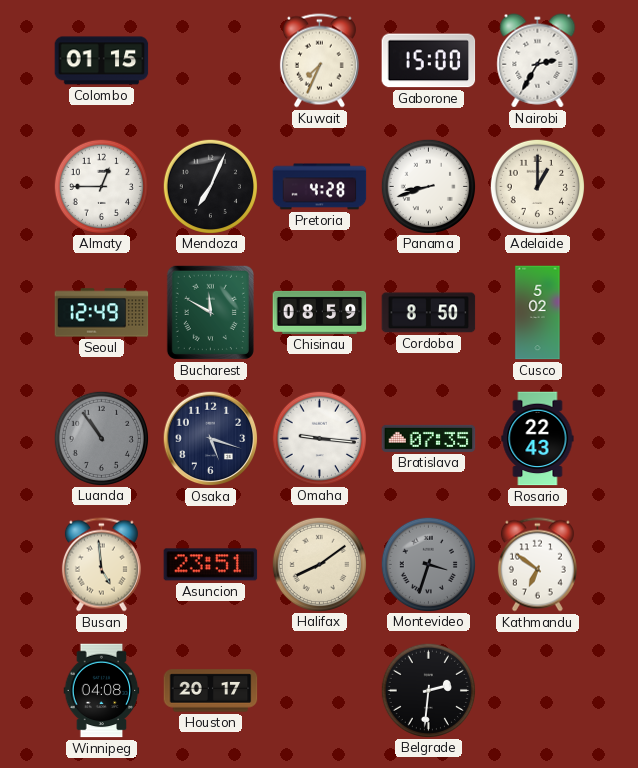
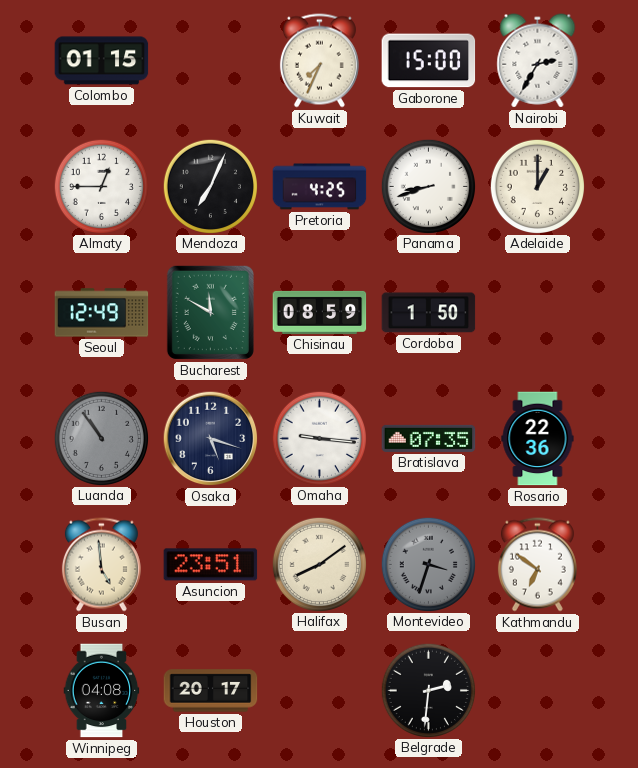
Pretoria: 4:28 -> 4:25
Cordoba: 8:50 -> 1:50
Cusco: 5:02 -> none
Rosario: 22:43 -> 22:36
